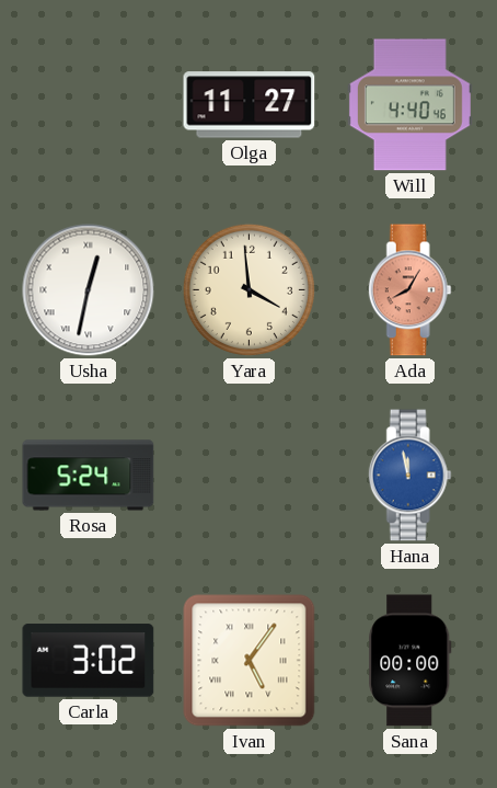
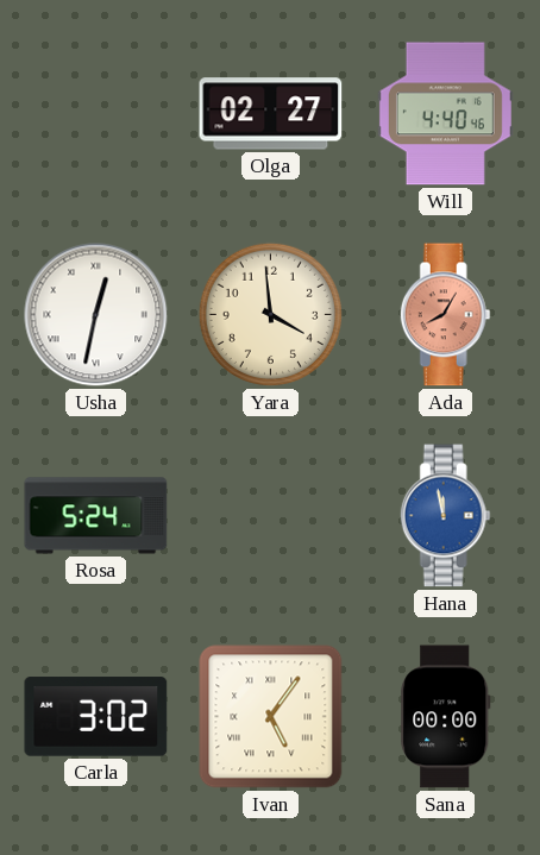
Olga: 11:27 -> 02:27
